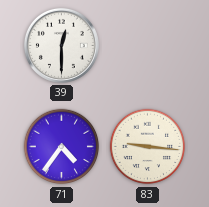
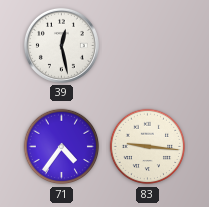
39: 12:30 -> 12:28
